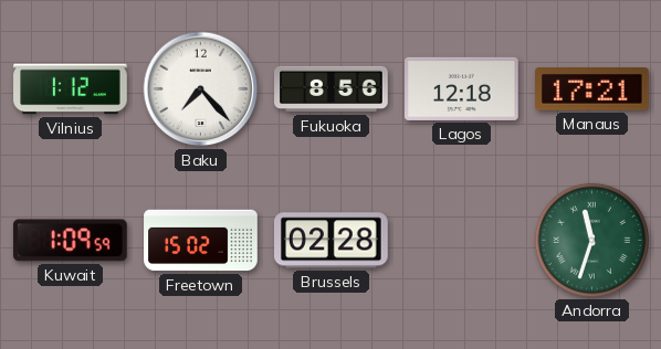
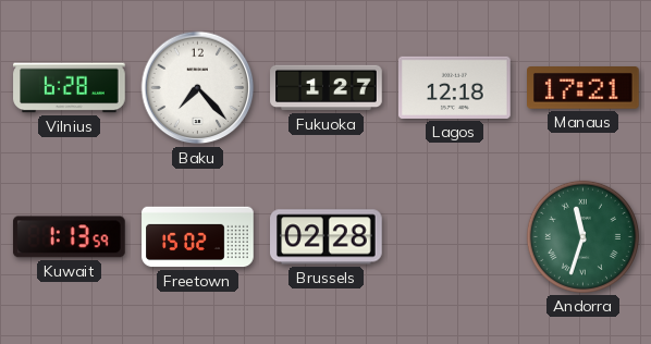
Vilnius: 1:12 -> 6:28
Fukuoka: 8:56 -> 1:27
Kuwait: 1:09 -> 1:13
